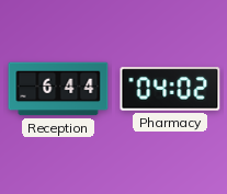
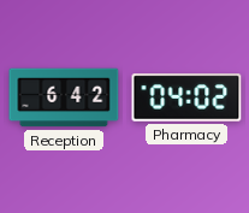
Reception: 6:44 -> 6:42
